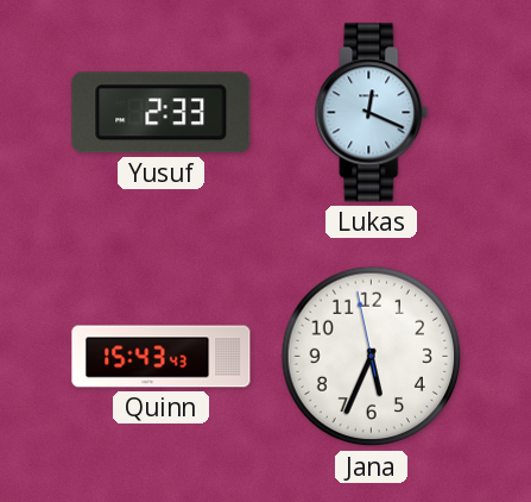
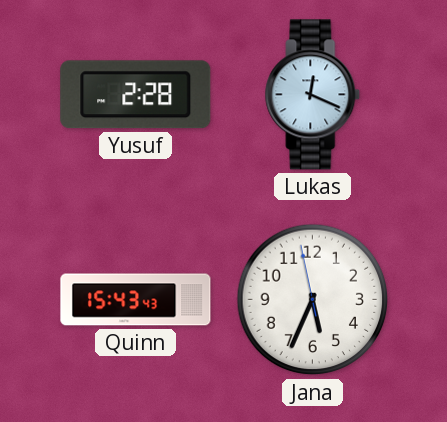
Yusuf: 2:33 -> 2:28
